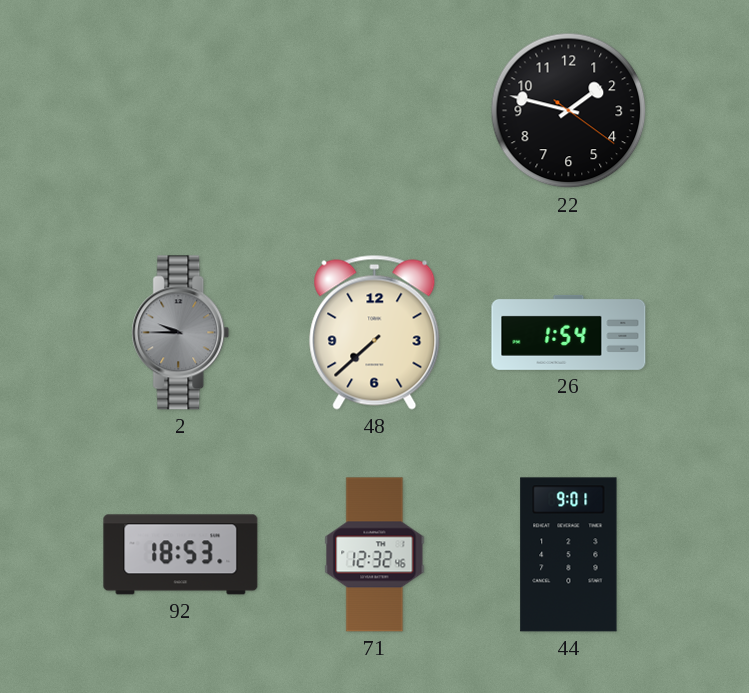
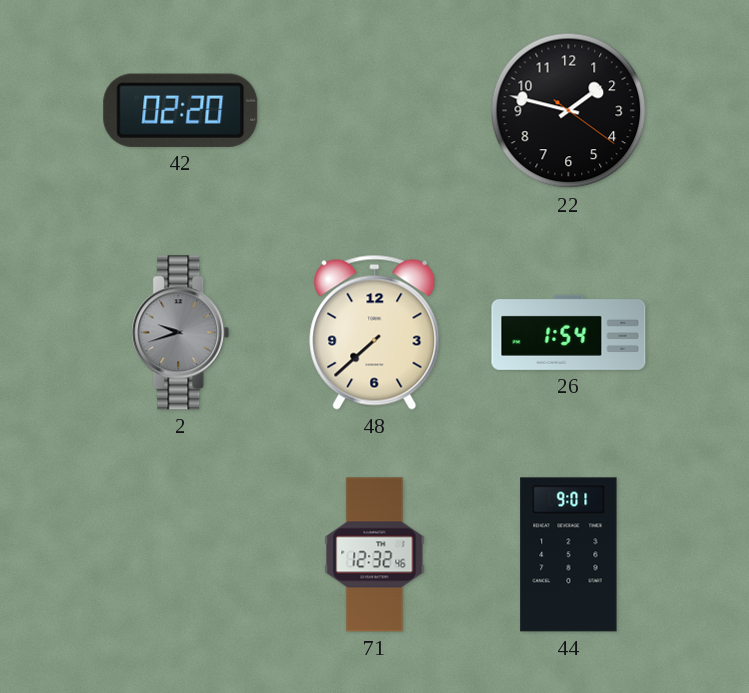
42: none -> 02:20
2: 9:45 -> 9:42
92: 18:53 -> none
